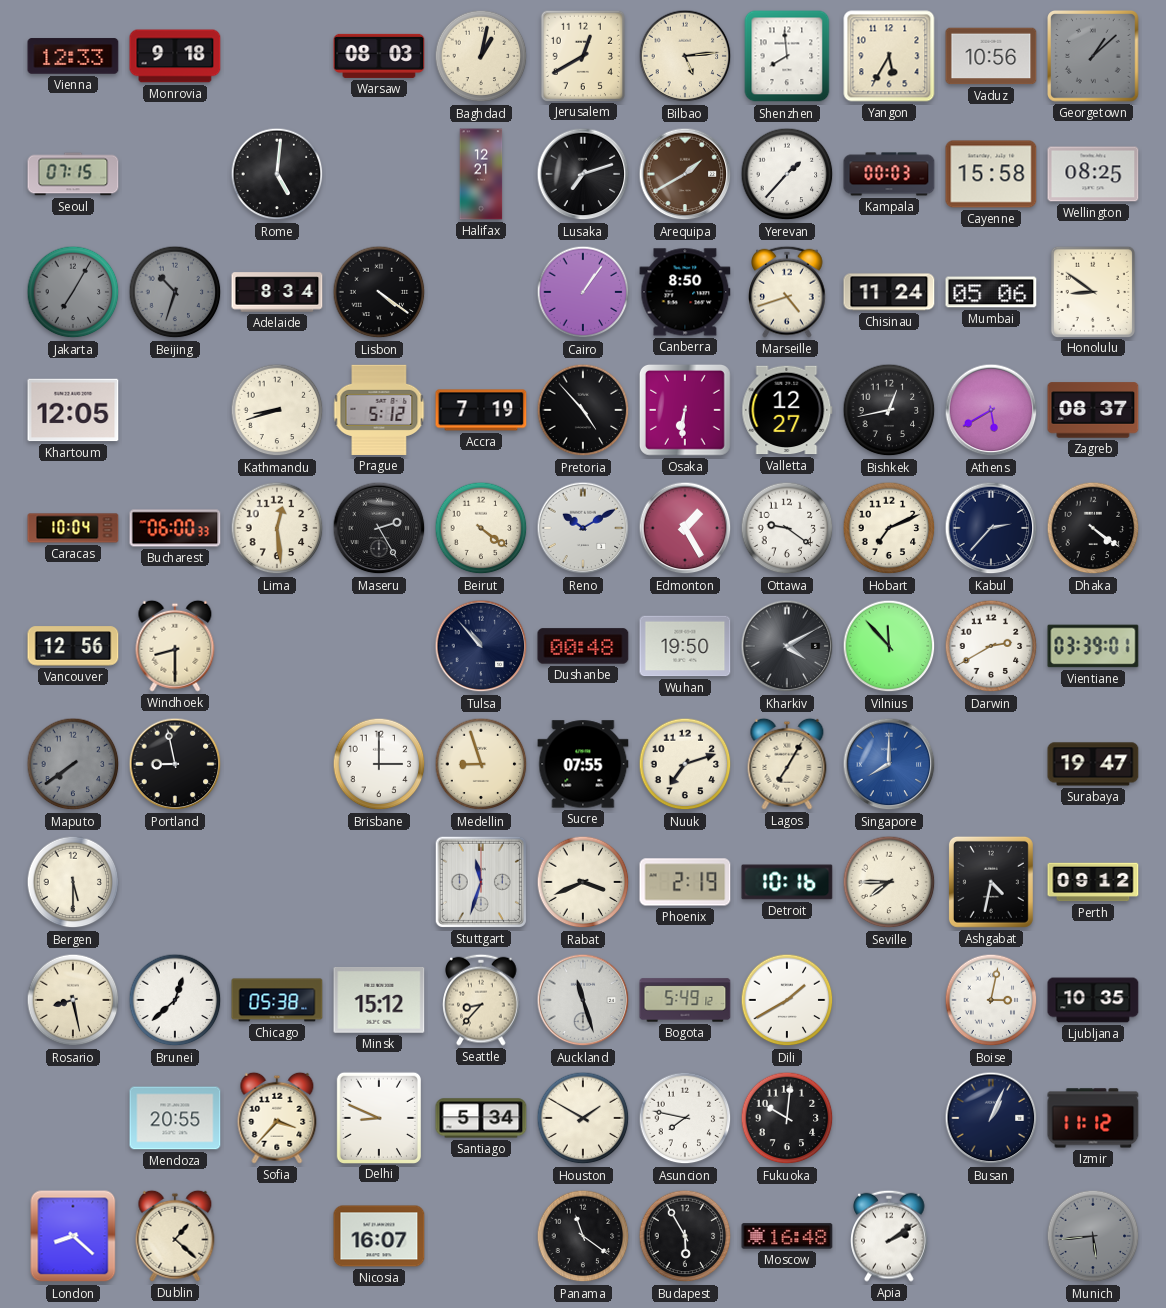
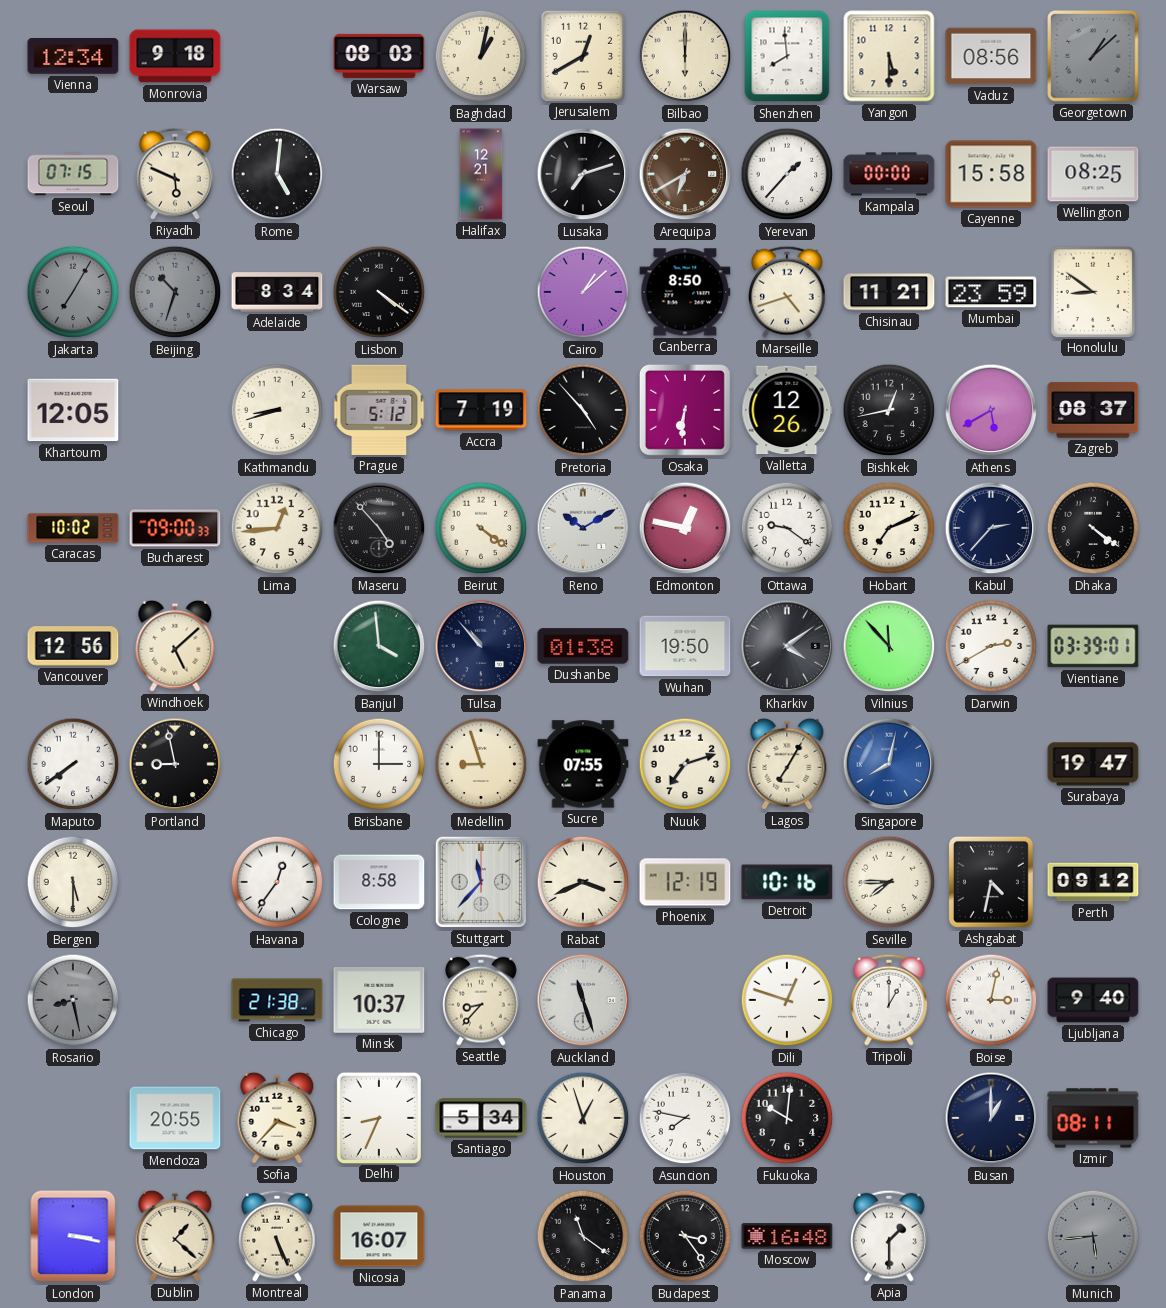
Vienna: 12:33 -> 12:34
Bilbao: 5:14 -> 6:00
Yangon: 5:35 -> 5:30
Vaduz: 10:56 -> 08:56
Riyadh: none -> 5:49
Arequipa: 1:40 -> 6:40
Kampala: 00:03 -> 00:00
Cairo: 1:06 -> 1:08
Chisinau: 11:24 -> 11:21
Mumbai: 05:06 -> 23:59
Valletta: 12:27 -> 12:26
Caracas: 10:04 -> 10:02
Bucharest: 06:00 -> 09:00
Lima: 12:29 -> 12:44
Maseru: 2:25 -> 4:53
Edmonton: 1:25 -> 12:47
Windhoek: 8:30 -> 5:08
Banjul: none -> 3:59
Dushanbe: 00:48 -> 01:38
Kharkiv: 4:10 -> 4:09
Maputo dial: grey -> white
Singapore: 8:00 -> 8:02
Havana: none -> 12:36
Cologne: none -> 8:58
Stuttgart: 11:33 -> 11:37
Phoenix: 2:19 -> 12:19
Rosario dial: cream -> grey
Brunei: 12:38 -> none
Chicago: 05:38 -> 21:38
Minsk: 15:12 -> 10:37
Bogota: 5:49 -> none
Dili: 1:40 -> 12:48
Tripoli: none -> 1:00
Ljubljana: 10:35 -> 9:40
Delhi: 8:49 -> 8:34
Houston: 1:50 -> 12:57
Busan: 1:04 -> 1:00
Izmir: 11:12 -> 08:11
London: 8:22 -> 3:17
Montreal: none -> 5:26
Budapest: 5:55 -> 3:24
Apia: 2:09 -> 1:30
